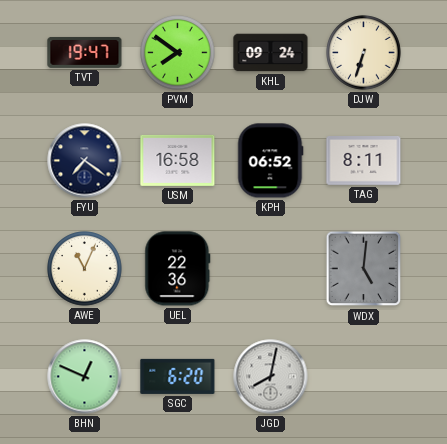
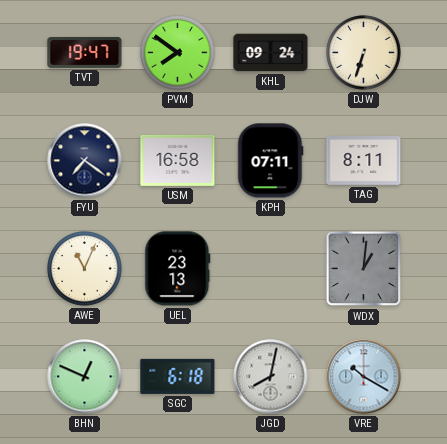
KPH: 06:52 -> 07:11
UEL: 22:36 -> 23:13
WDX: 5:01 -> 1:01
SGC: 6:20 -> 6:18
VRE: none -> 10:20
